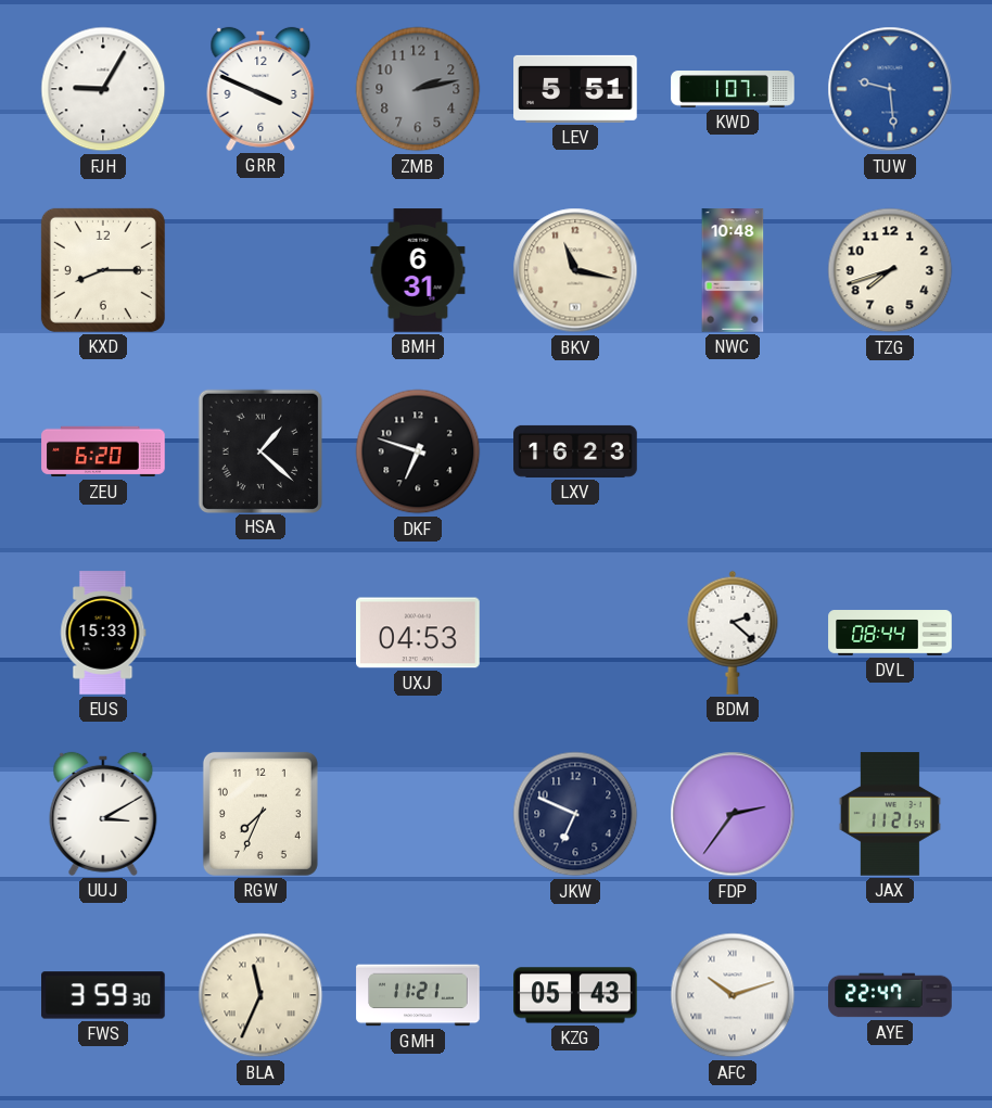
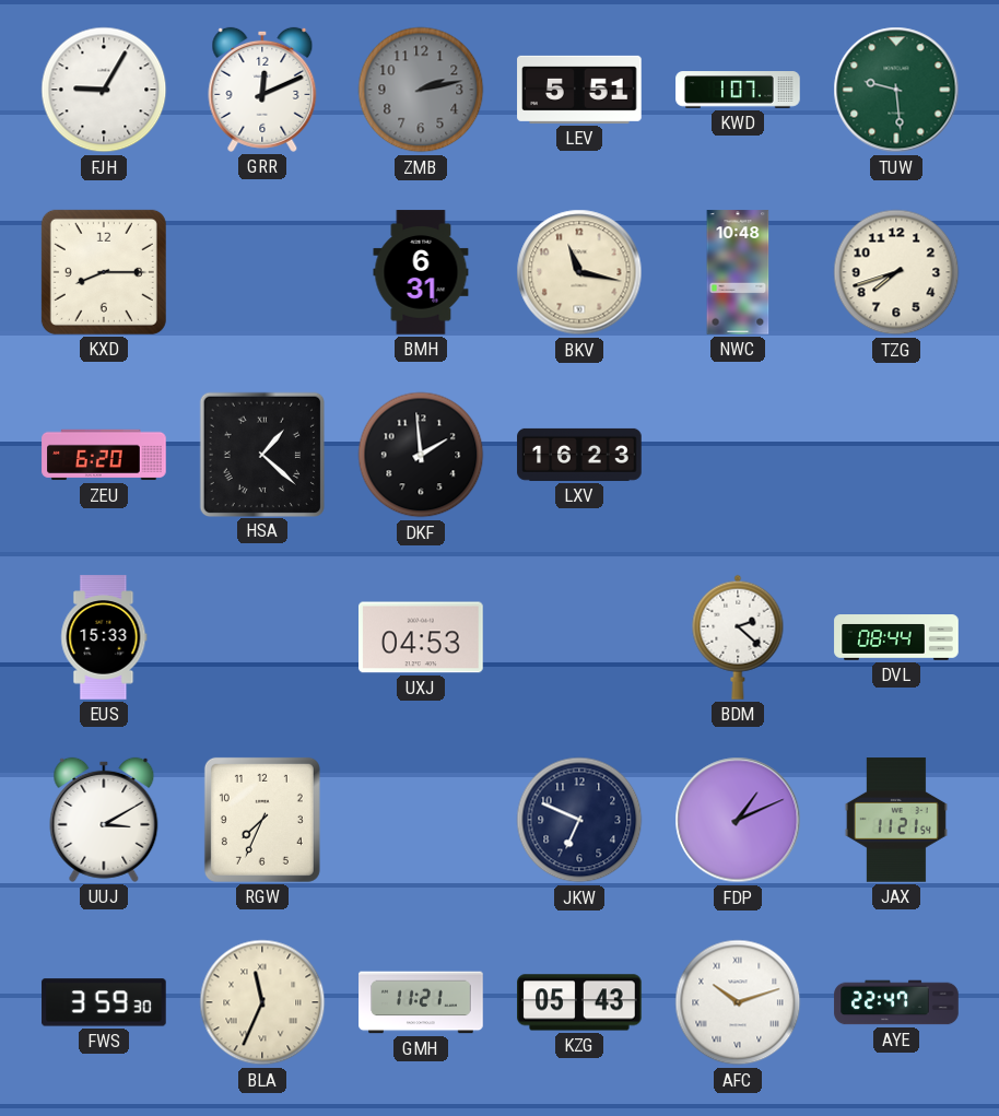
GRR: 3:49 -> 12:11
TUW dial: blue -> green
DKF: 6:48 -> 1:59
FDP: 2:36 -> 1:11
